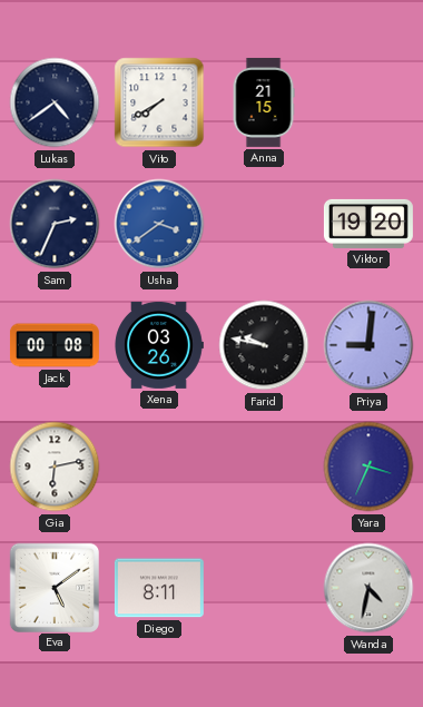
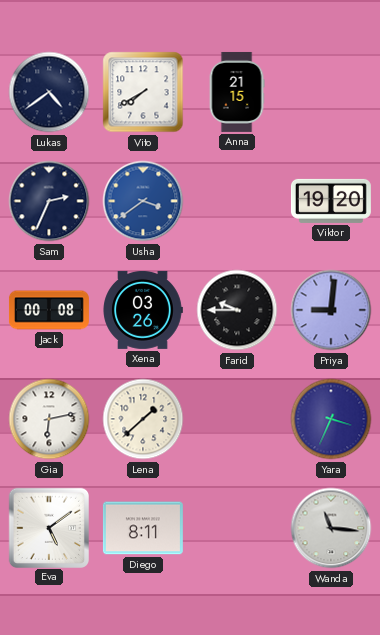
Farid: 9:47 -> 9:45
Lena: none -> 1:38
Wanda: 4:32 -> 11:16
